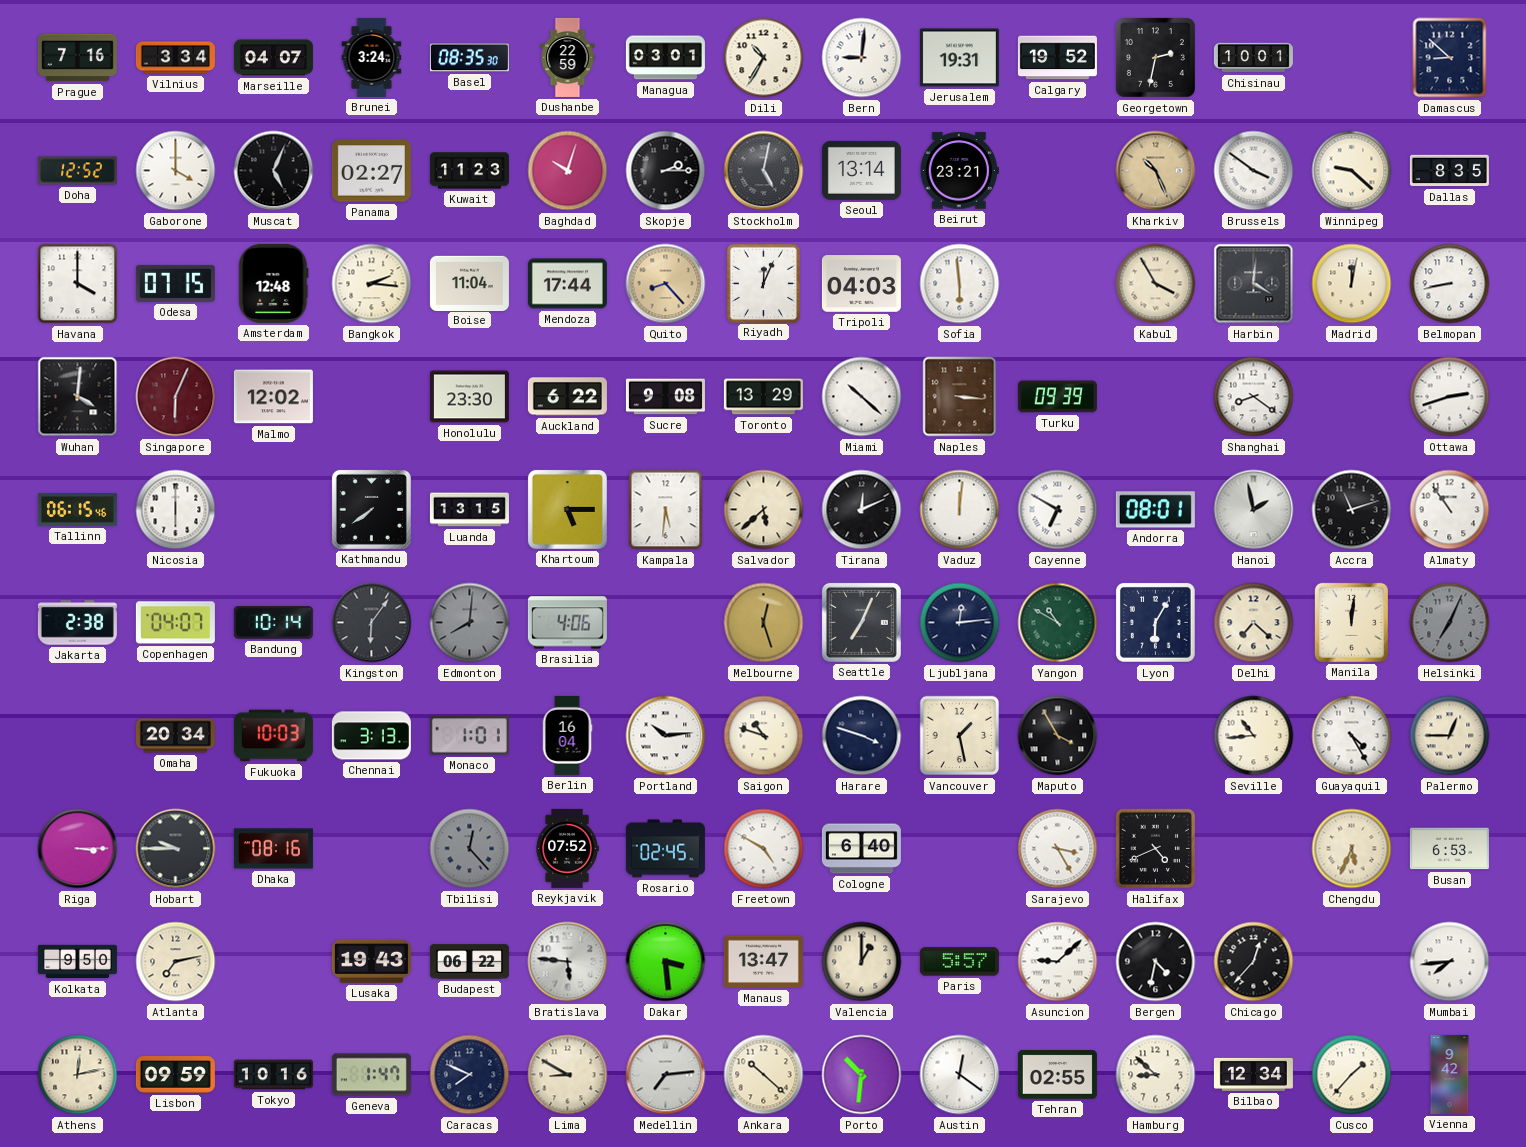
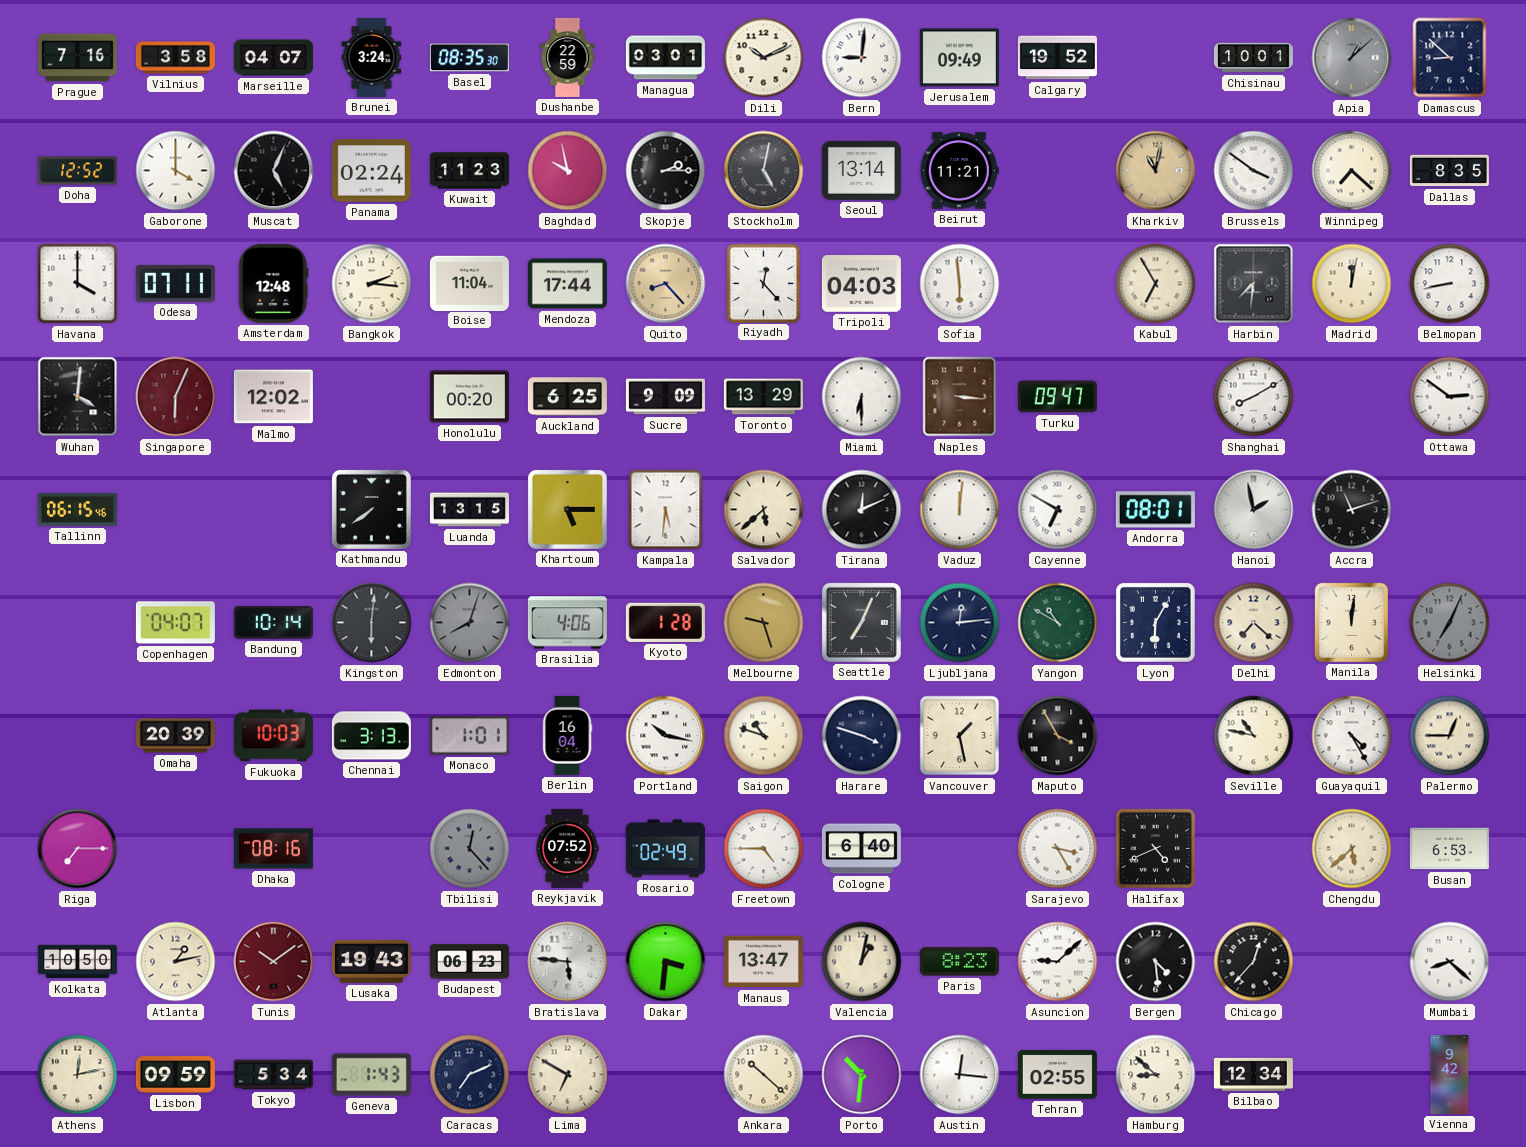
Vilnius: 3:34 -> 3:58
Dili: 10:35 -> 10:11
Jerusalem: 19:31 -> 09:49
Georgetown: 2:32 -> none
Apia: none -> 1:08
Panama: 02:27 -> 02:24
Baghdad: 10:03 -> 9:58
Beirut: 23:21 -> 11:21
Kharkiv: 10:26 -> 11:02
Winnipeg: 9:22 -> 7:22
Odesa: 07:15 -> 07:11
Riyadh: 12:04 -> 12:23
Kabul: 3:55 -> 6:55
Harbin: 4:01 -> 7:31
Honolulu: 23:30 -> 00:20
Auckland: 6:22 -> 6:25
Sucre: 9:08 -> 9:09
Miami: 10:22 -> 6:30
Turku: 09:39 -> 09:47
Shanghai: 8:21 -> 8:10
Ottawa: 2:42 -> 2:51
Nicosia: 6:00 -> none
Almaty: 10:54 -> none
Jakarta: 2:38 -> none
Kingston: 6:06 -> 6:01
Edmonton: 8:01 -> 8:03
Kyoto: none -> 1:28
Melbourne: 12:27 -> 9:27
Omaha: 20:34 -> 20:39
Portland: 10:14 -> 10:17
Seville: 10:44 -> 10:47
Riga: 3:15 -> 7:15
Hobart: 9:45 -> none
Rosario: 02:45 -> 02:49
Freetown: 4:50 -> 4:45
Chengdu: 5:34 -> 5:38
Kolkata: 9:50 -> 10:50
Atlanta: 7:13 -> 1:13
Tunis: none -> 10:09
Budapest: 06:22 -> 06:23
Dakar: 3:29 -> 3:31
Valencia: 1:00 -> 1:02
Paris: 5:57 -> 8:23
Bergen: 4:32 -> 4:29
Mumbai: 7:44 -> 8:22
Tokyo: 10:16 -> 5:34
Geneva: 1:47 -> 1:43
Caracas: 7:49 -> 7:11
Lima: 8:50 -> 6:50
Medellin: 7:14 -> none
Austin: 12:21 -> 12:16
Cusco: 1:37 -> none
